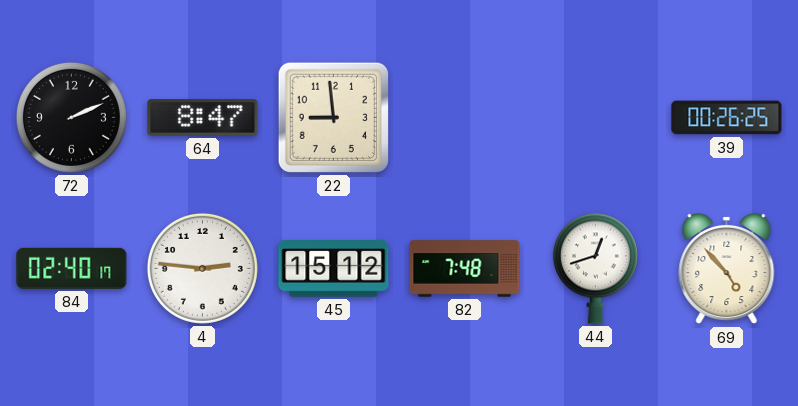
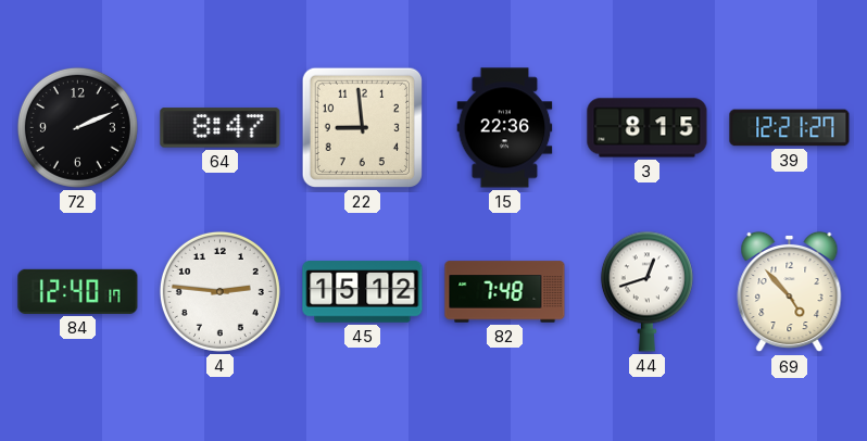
15: none -> 22:36
3: none -> 8:15
39: 00:26 -> 12:21
84: 02:40 -> 12:40
